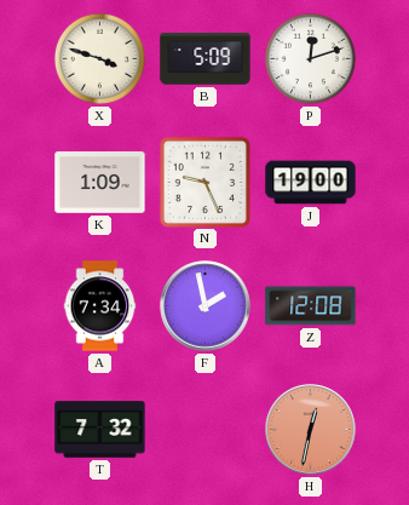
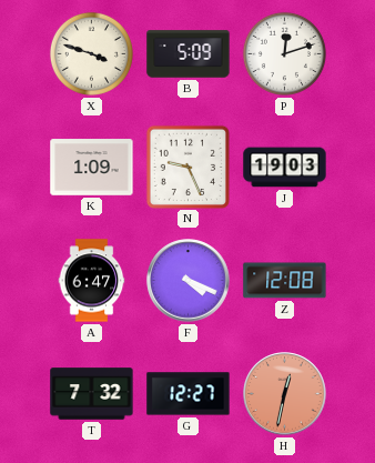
J: 19:00 -> 19:03
A: 7:34 -> 6:47
F: 1:58 -> 4:19
G: none -> 12:27
